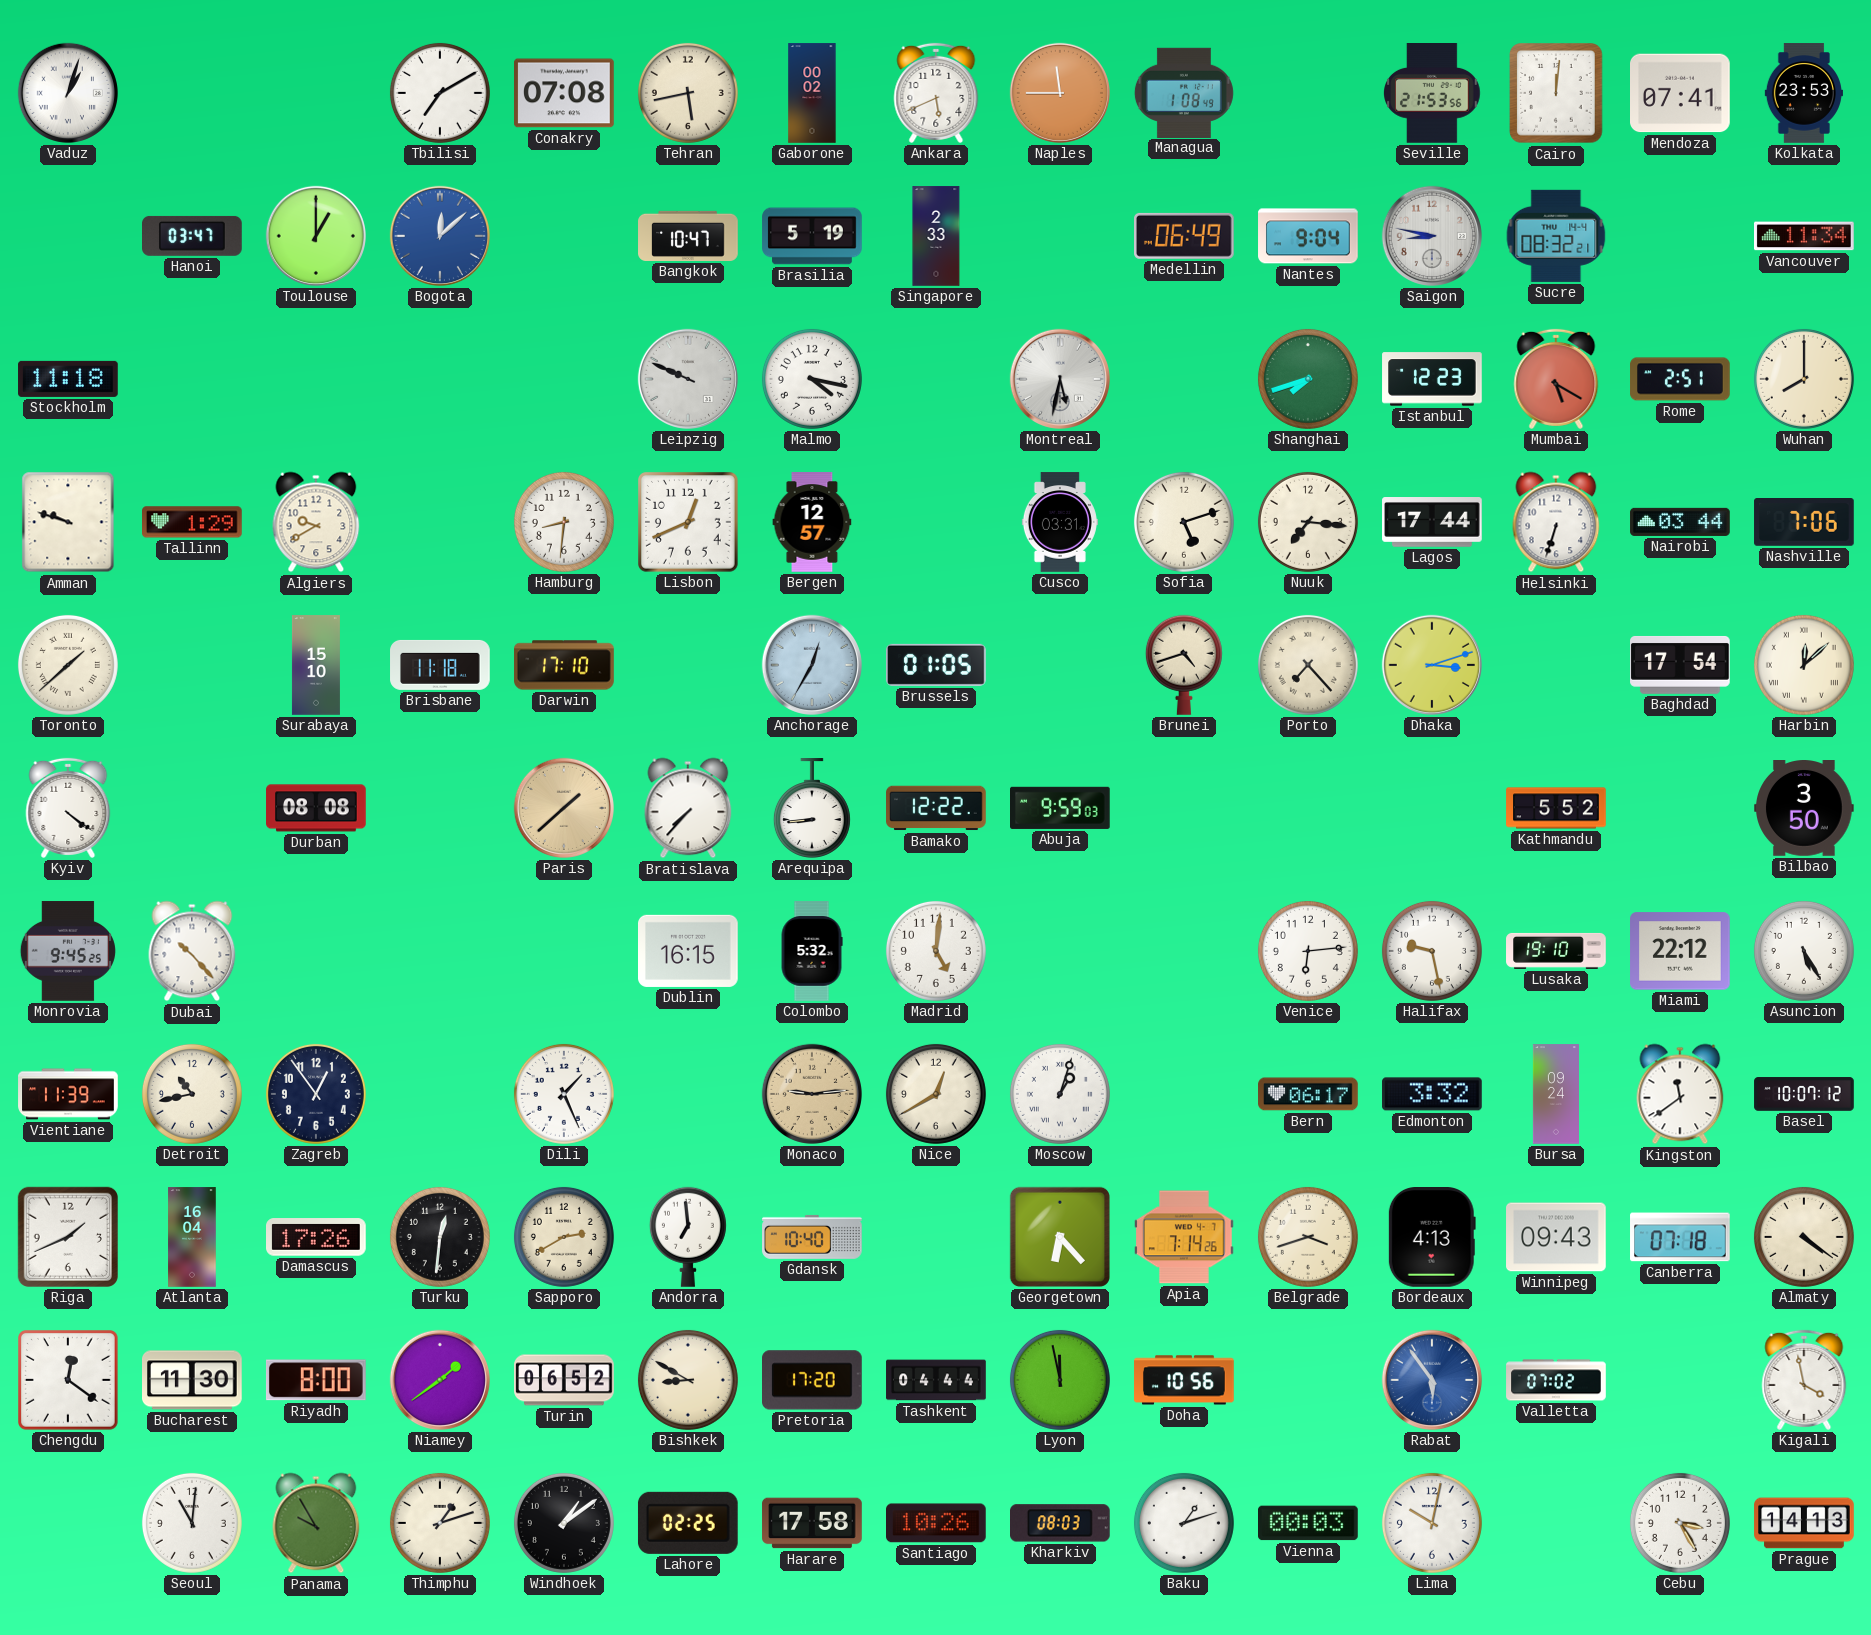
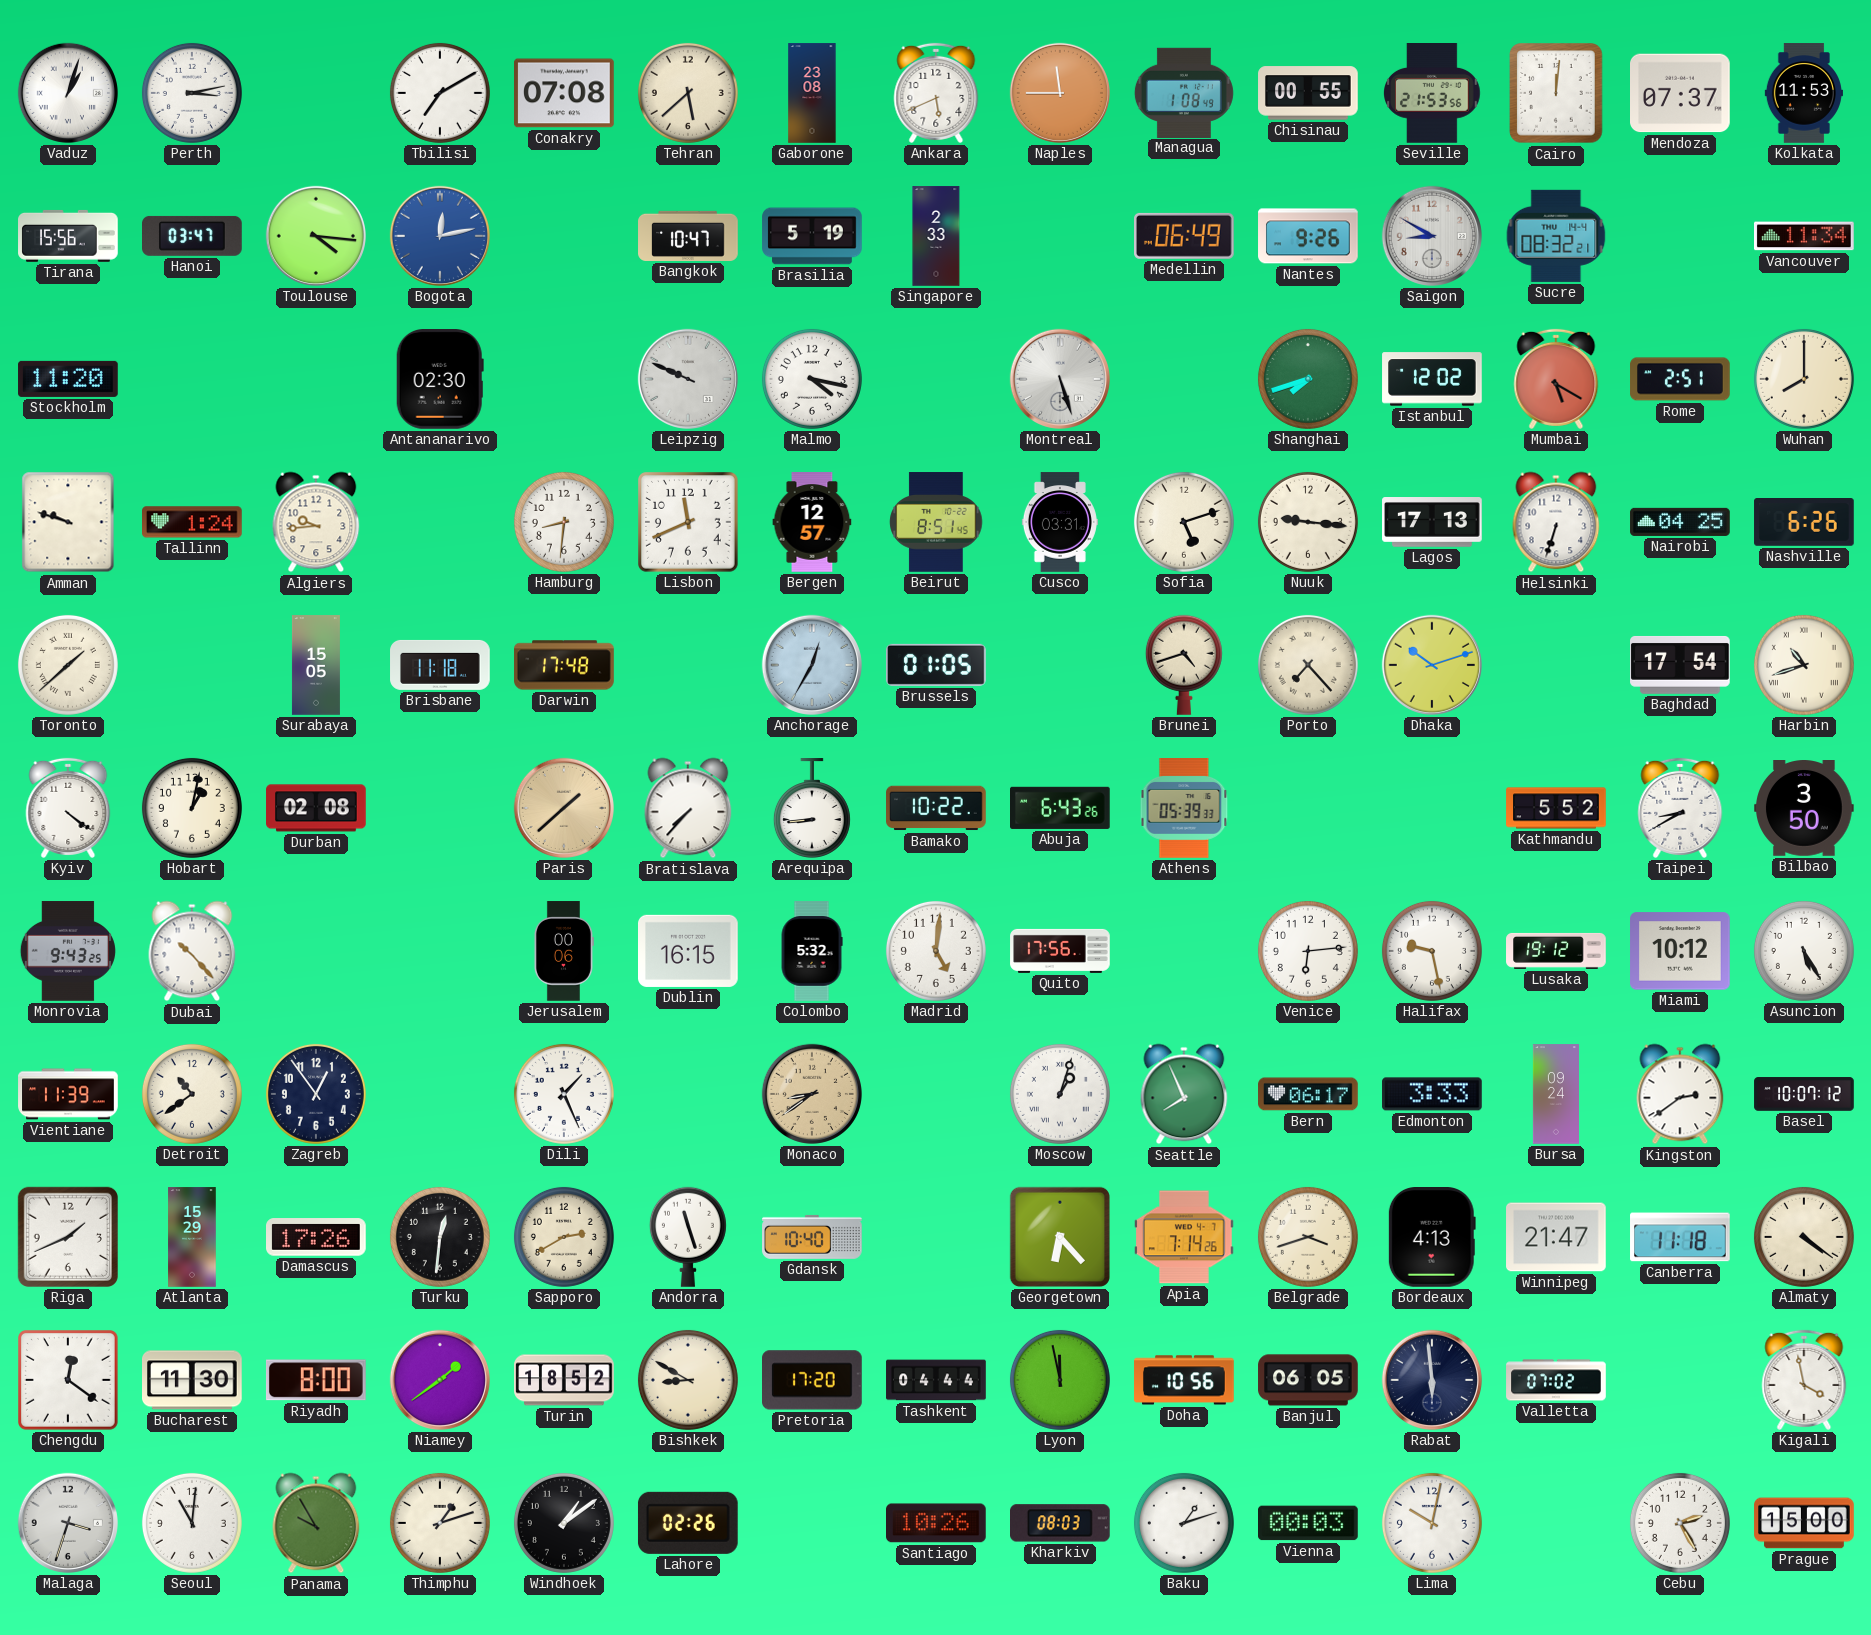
Perth: none -> 3:13
Tehran: 5:43 -> 5:38
Gaborone: 00:02 -> 23:08
Chisinau: none -> 00:55
Mendoza: 07:41 -> 07:37
Kolkata: 23:53 -> 11:53
Tirana: none -> 15:56
Toulouse: 1:00 -> 4:16
Bogota: 12:08 -> 12:13
Nantes: 9:04 -> 9:26
Saigon: 8:47 -> 8:50
Stockholm: 11:18 -> 11:20
Antananarivo: none -> 02:30
Montreal: 5:32 -> 5:27
Istanbul: 12:23 -> 12:02
Tallinn: 1:29 -> 1:24
Algiers: 9:40 -> 9:44
Lisbon: 12:41 -> 11:41
Beirut: none -> 8:51
Nuuk: 7:16 -> 9:16
Lagos: 17:44 -> 17:13
Nairobi: 03:44 -> 04:25
Nashville: 7:06 -> 6:26
Surabaya: 15:10 -> 15:05
Darwin: 17:10 -> 17:48
Dhaka: 3:12 -> 10:12
Harbin: 12:08 -> 10:42
Hobart: none -> 1:02
Durban: 08:08 -> 02:08
Bamako: 12:22 -> 10:22
Abuja: 9:59 -> 6:43
Athens: none -> 05:39
Taipei: none -> 8:40
Monrovia: 9:45 -> 9:43
Jerusalem: none -> 00:06
Quito: none -> 17:56
Lusaka: 19:10 -> 19:12
Miami: 22:12 -> 10:12
Detroit: 10:43 -> 10:39
Monaco: 9:14 -> 8:39
Nice: 12:40 -> none
Seattle: none -> 7:56
Edmonton: 3:32 -> 3:33
Kingston: 11:39 -> 2:39
Atlanta: 16:04 -> 15:29
Andorra: 6:59 -> 11:27
Winnipeg: 09:43 -> 21:47
Canberra: 07:18 -> 11:18
Turin: 06:52 -> 18:52
Banjul: none -> 06:05
Rabat: 5:54 -> 5:59
Rabat dial: blue -> navy
Malaga: none -> 3:33
Lahore: 02:25 -> 02:26
Harare: 17:58 -> none
Cebu: 3:25 -> 2:25
Prague: 14:13 -> 15:00
